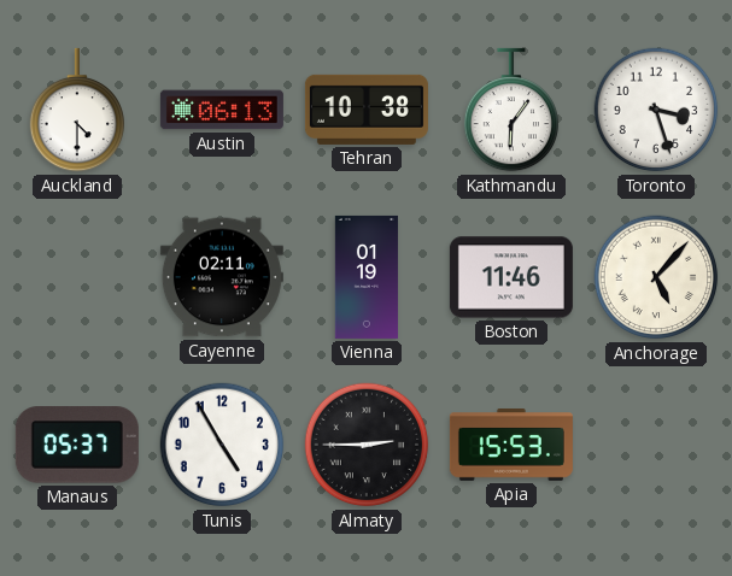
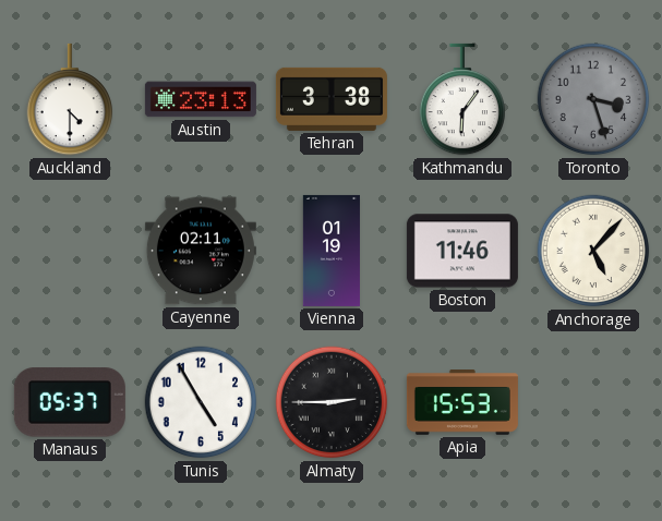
Austin: 06:13 -> 23:13
Tehran: 10:38 -> 3:38
Toronto dial: white -> grey
